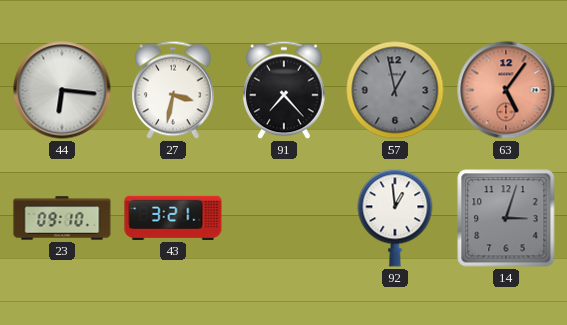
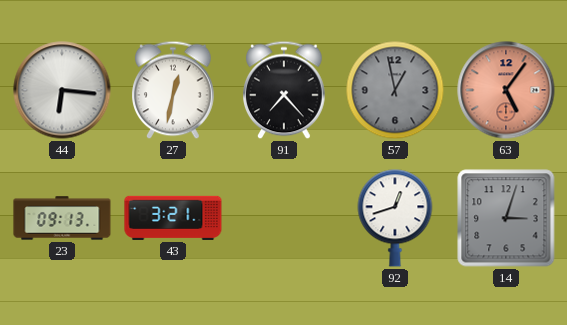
27: 3:32 -> 12:32
23: 09:10 -> 09:13
92: 12:59 -> 12:42
